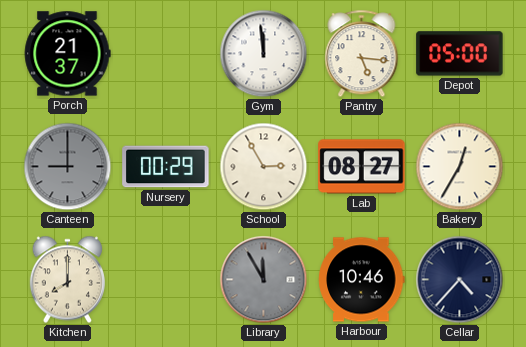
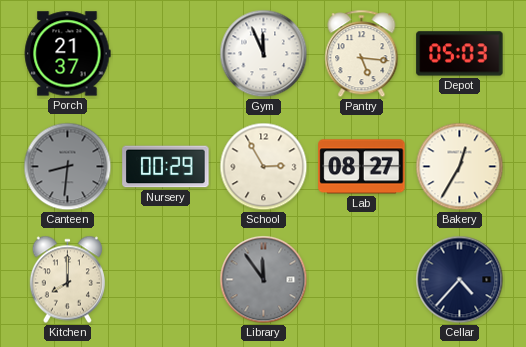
Gym: 11:59 -> 11:56
Depot: 05:00 -> 05:03
Canteen: 9:00 -> 8:31
Library: 11:55 -> 11:54
Harbour: 10:46 -> none
